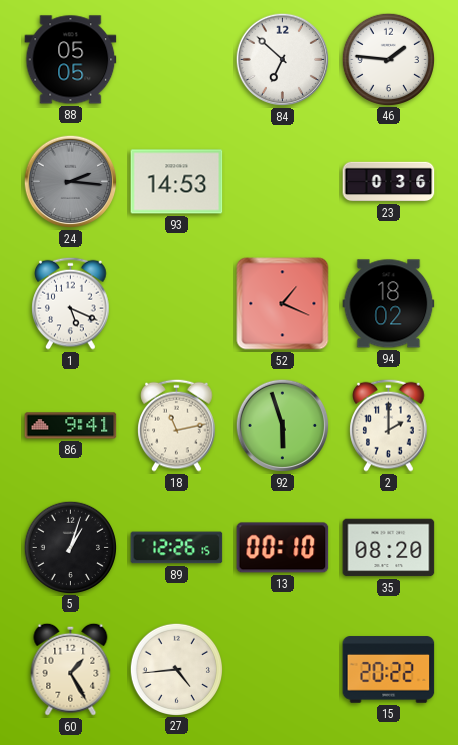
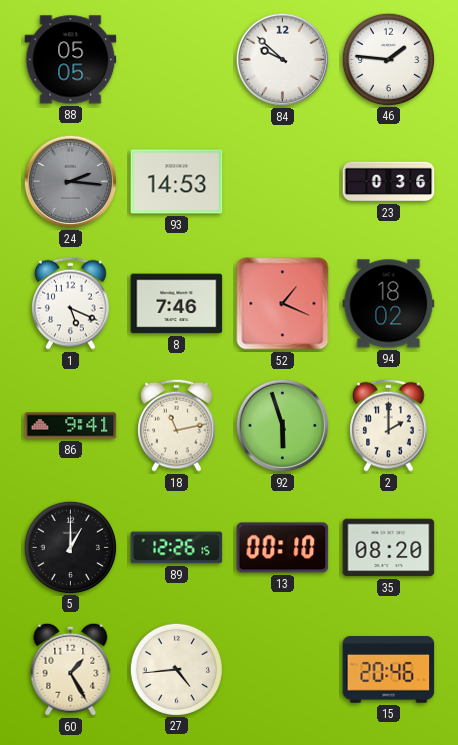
84: 6:52 -> 9:52
8: none -> 7:46
5: 1:03 -> 1:00
15: 20:22 -> 20:46
